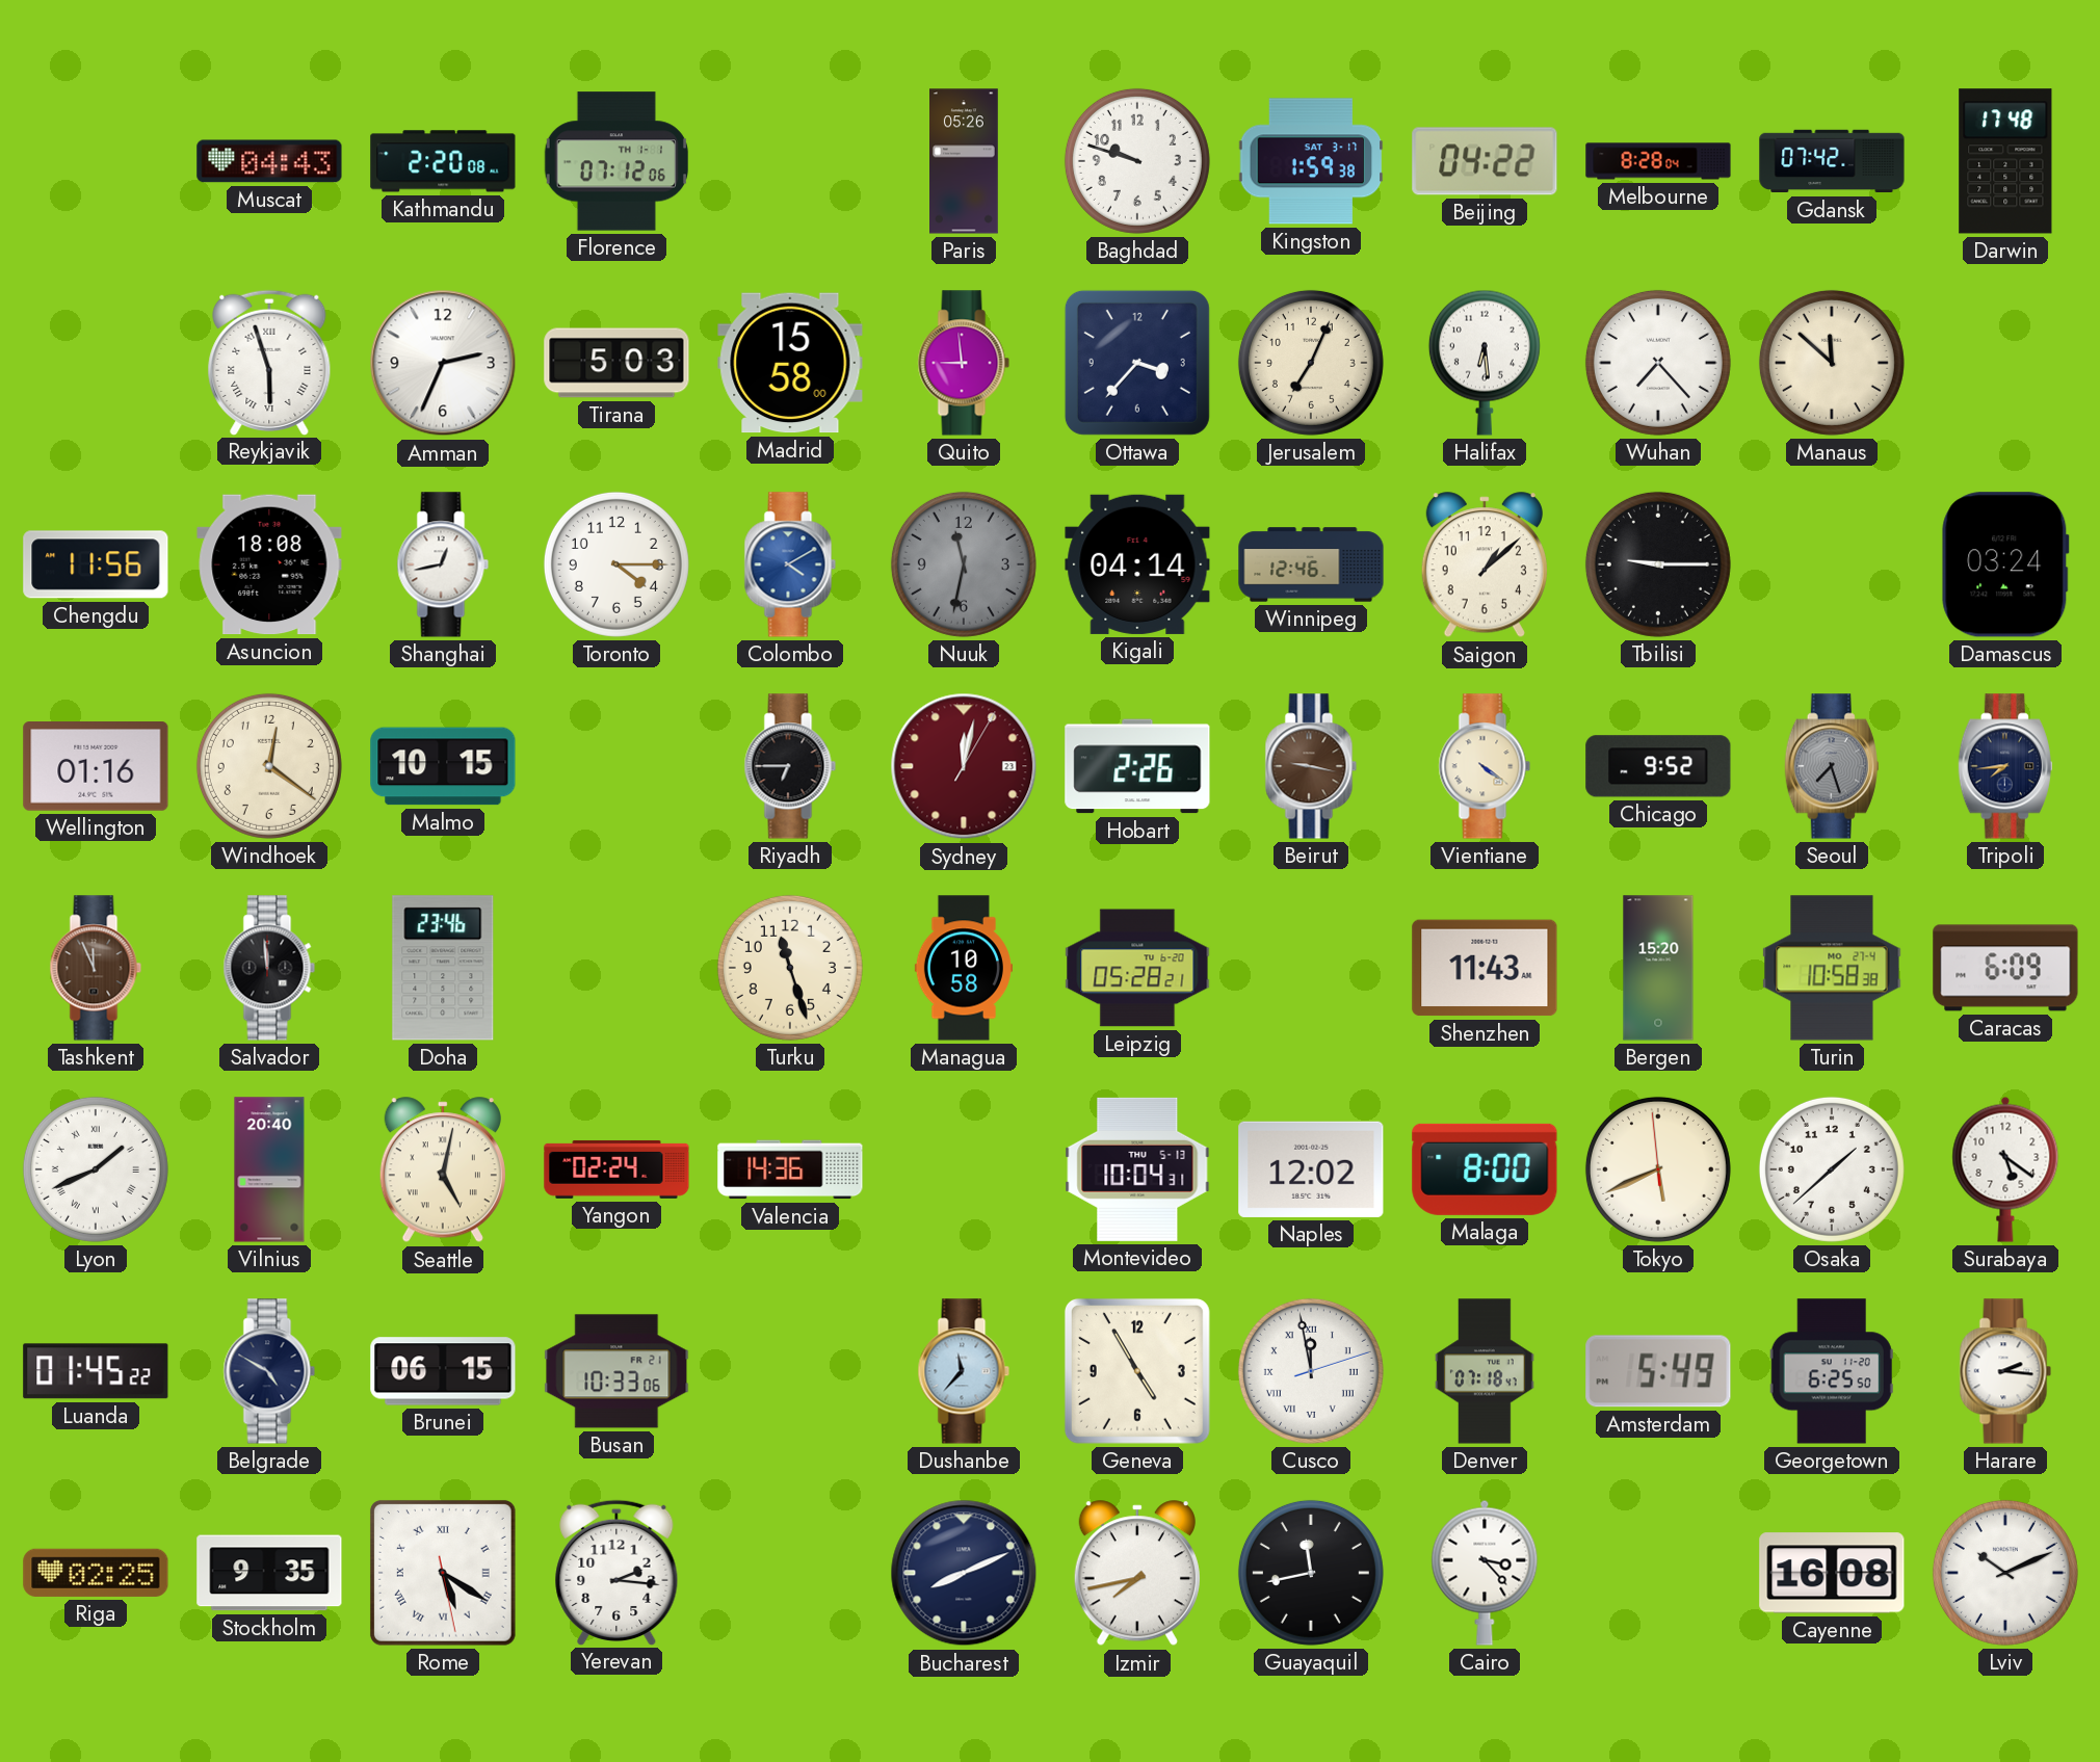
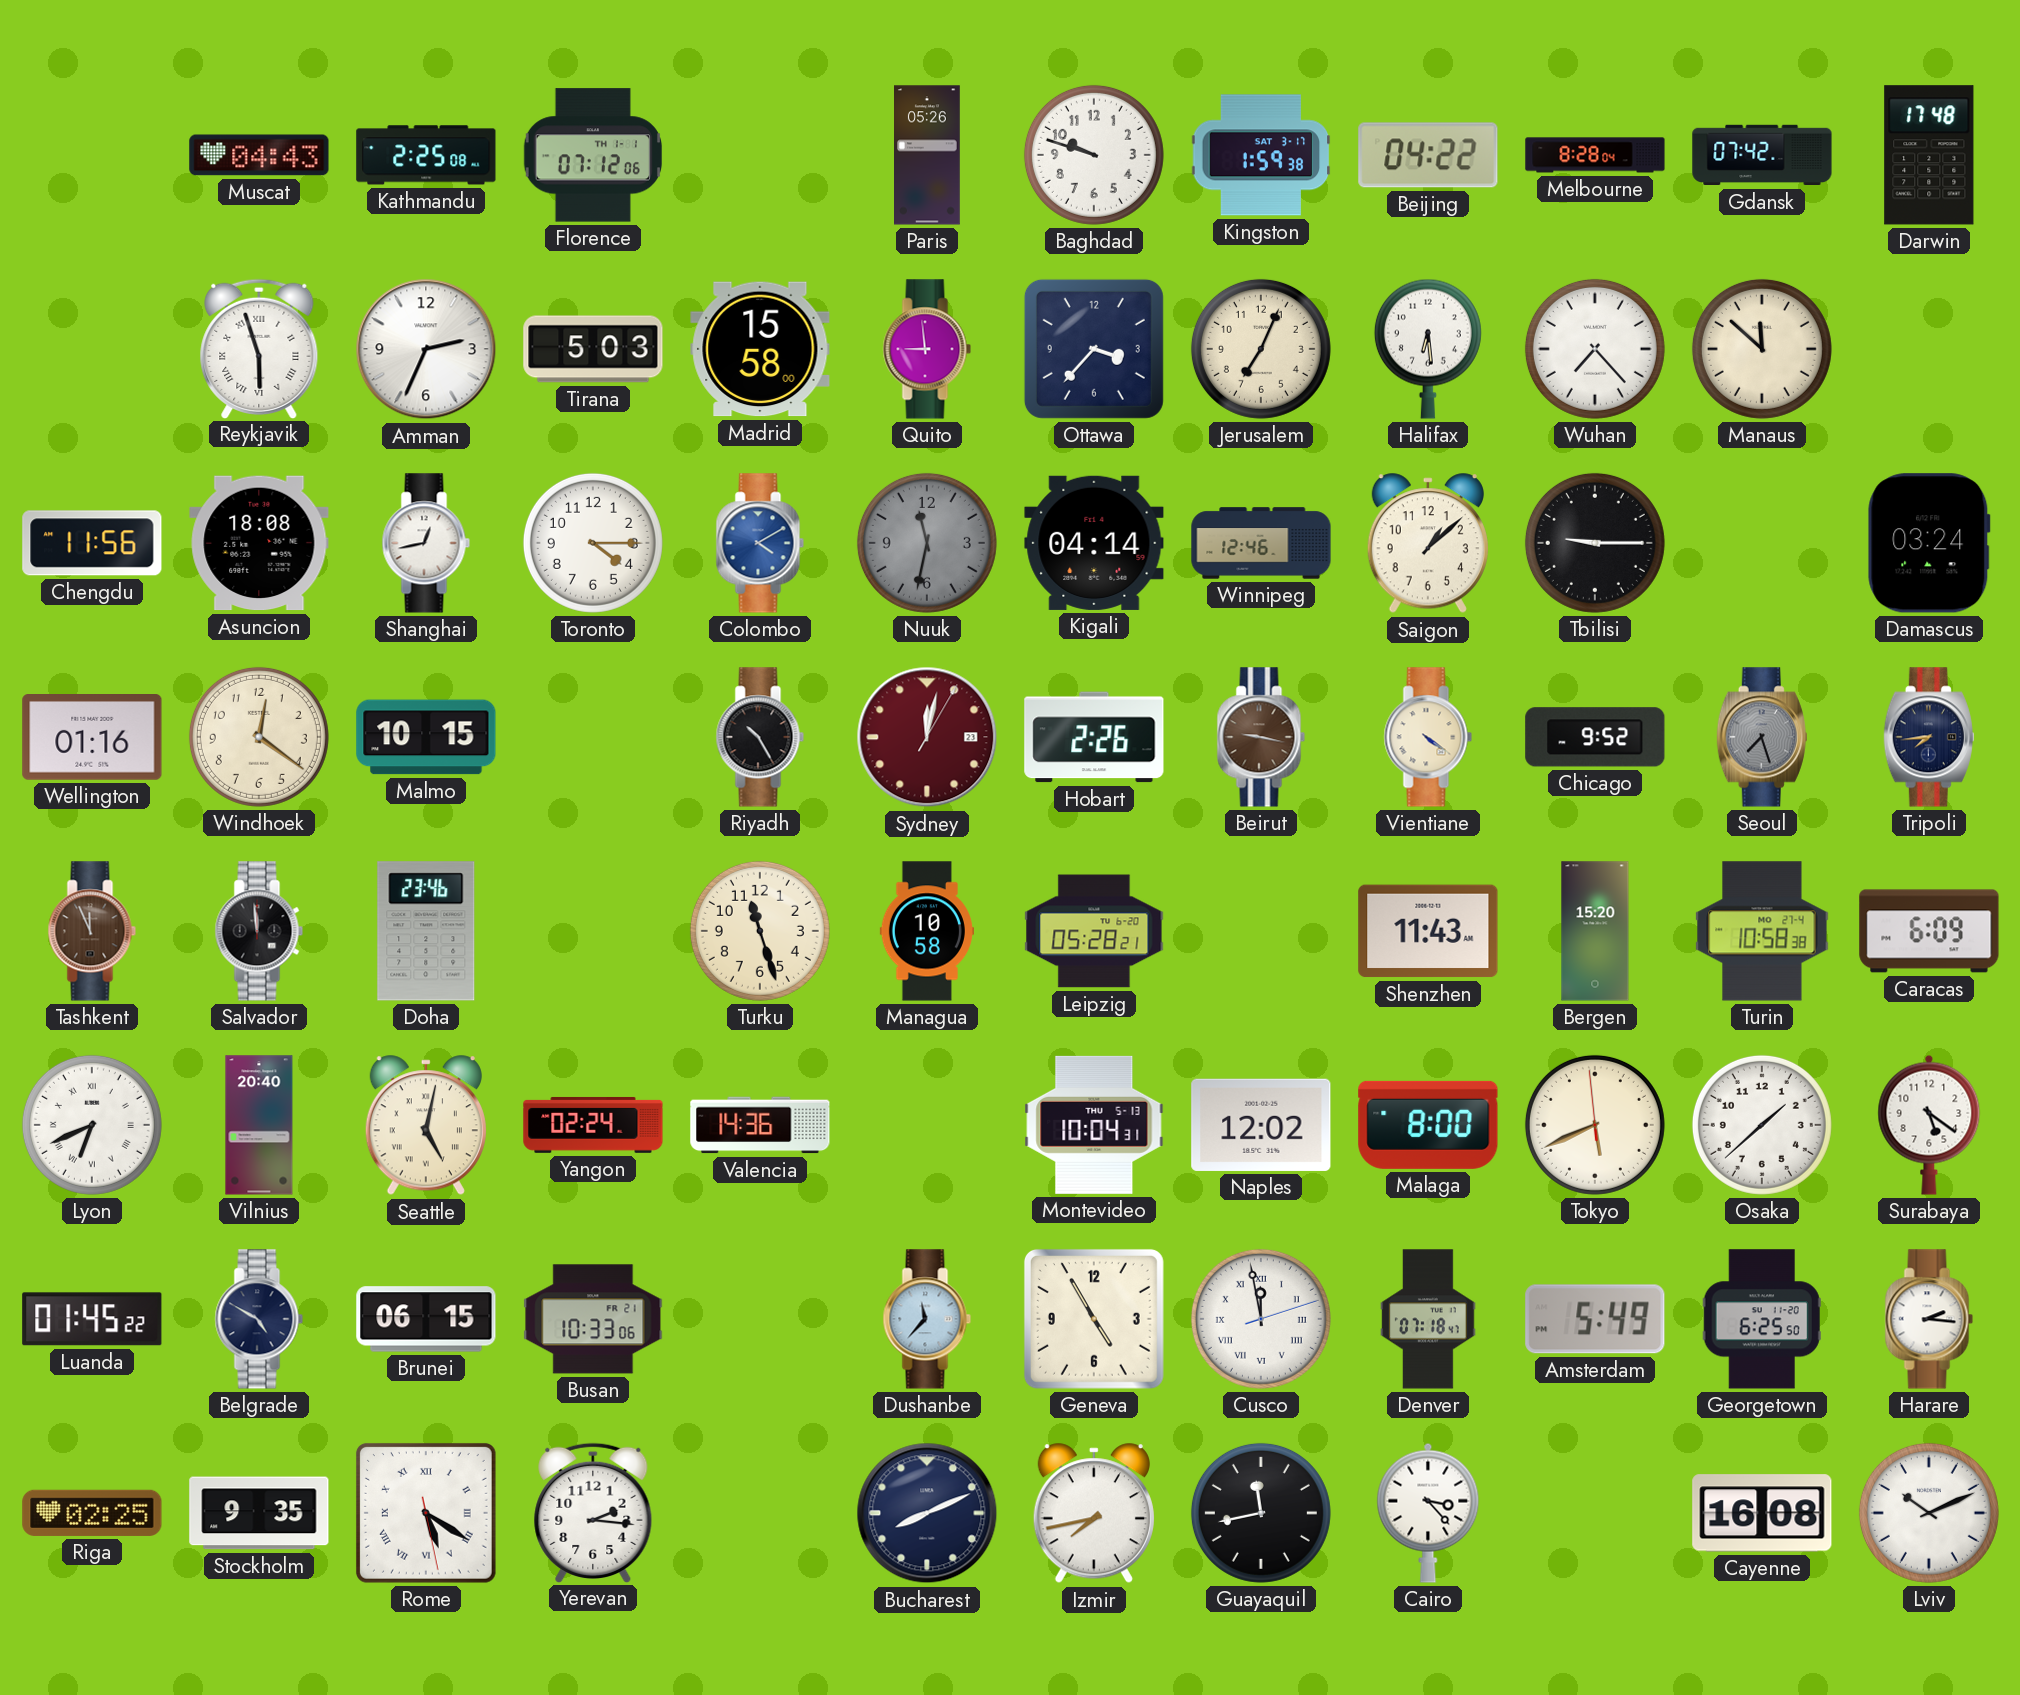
Kathmandu: 2:20 -> 2:25
Riyadh: 6:45 -> 10:25
Lyon: 1:41 -> 6:41
